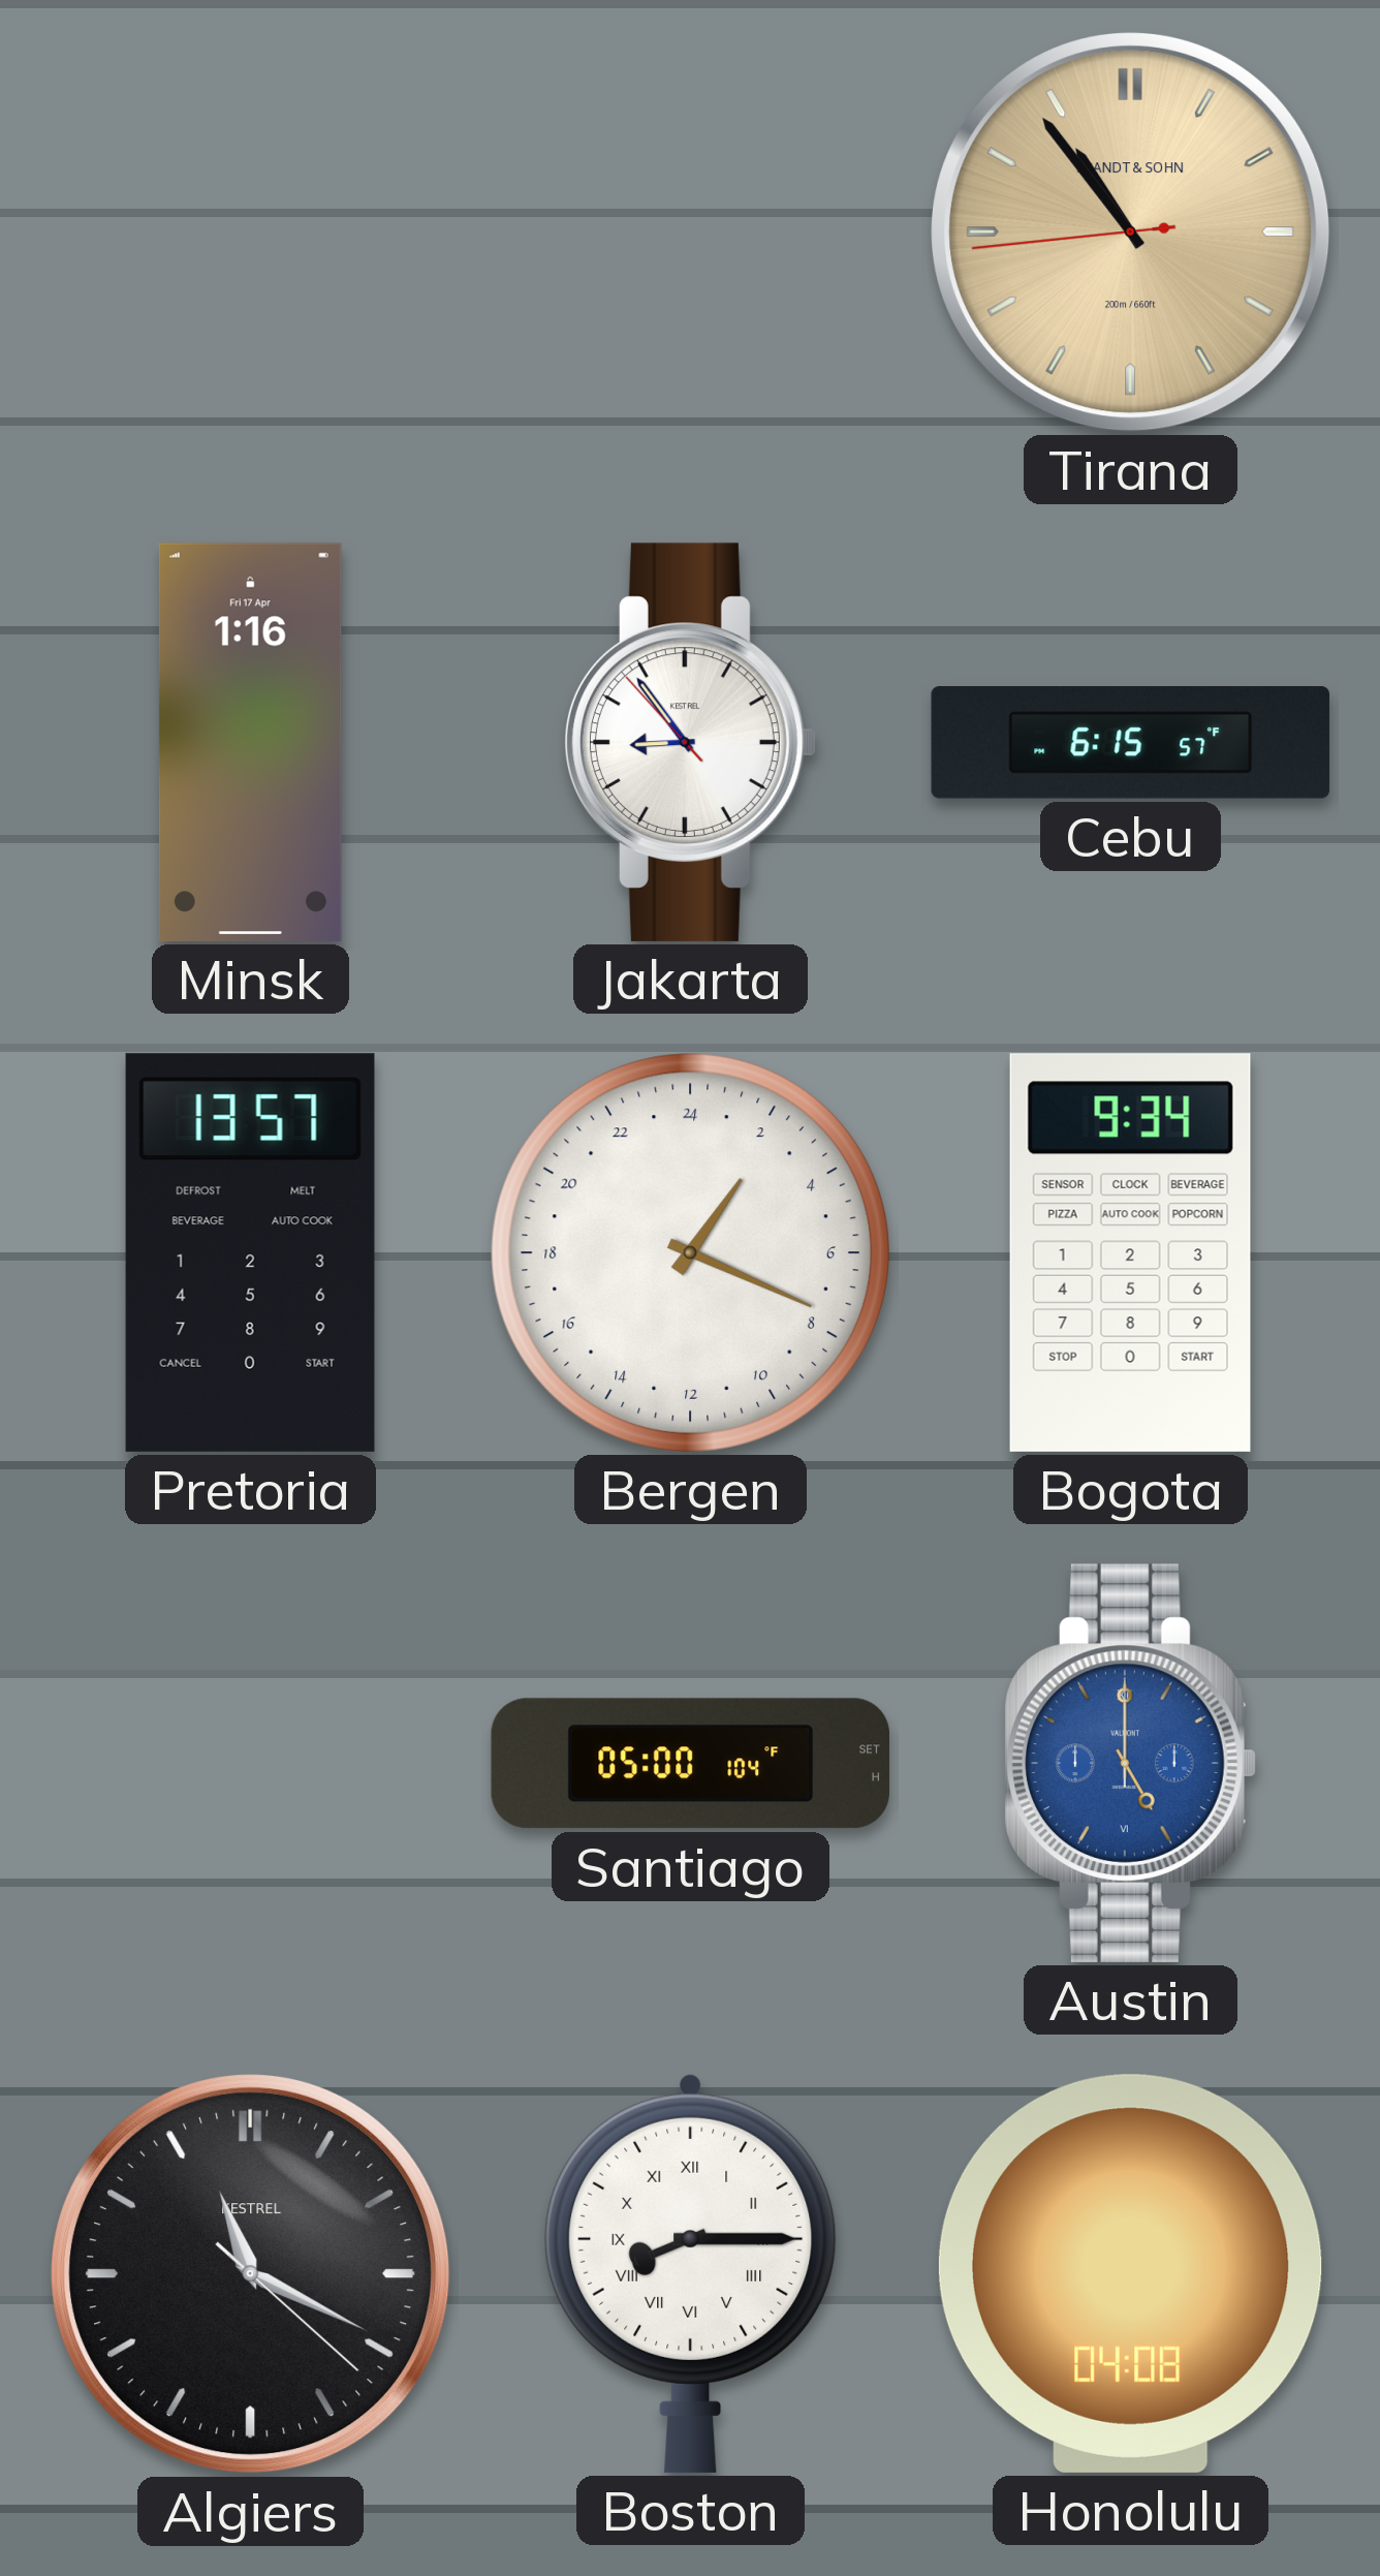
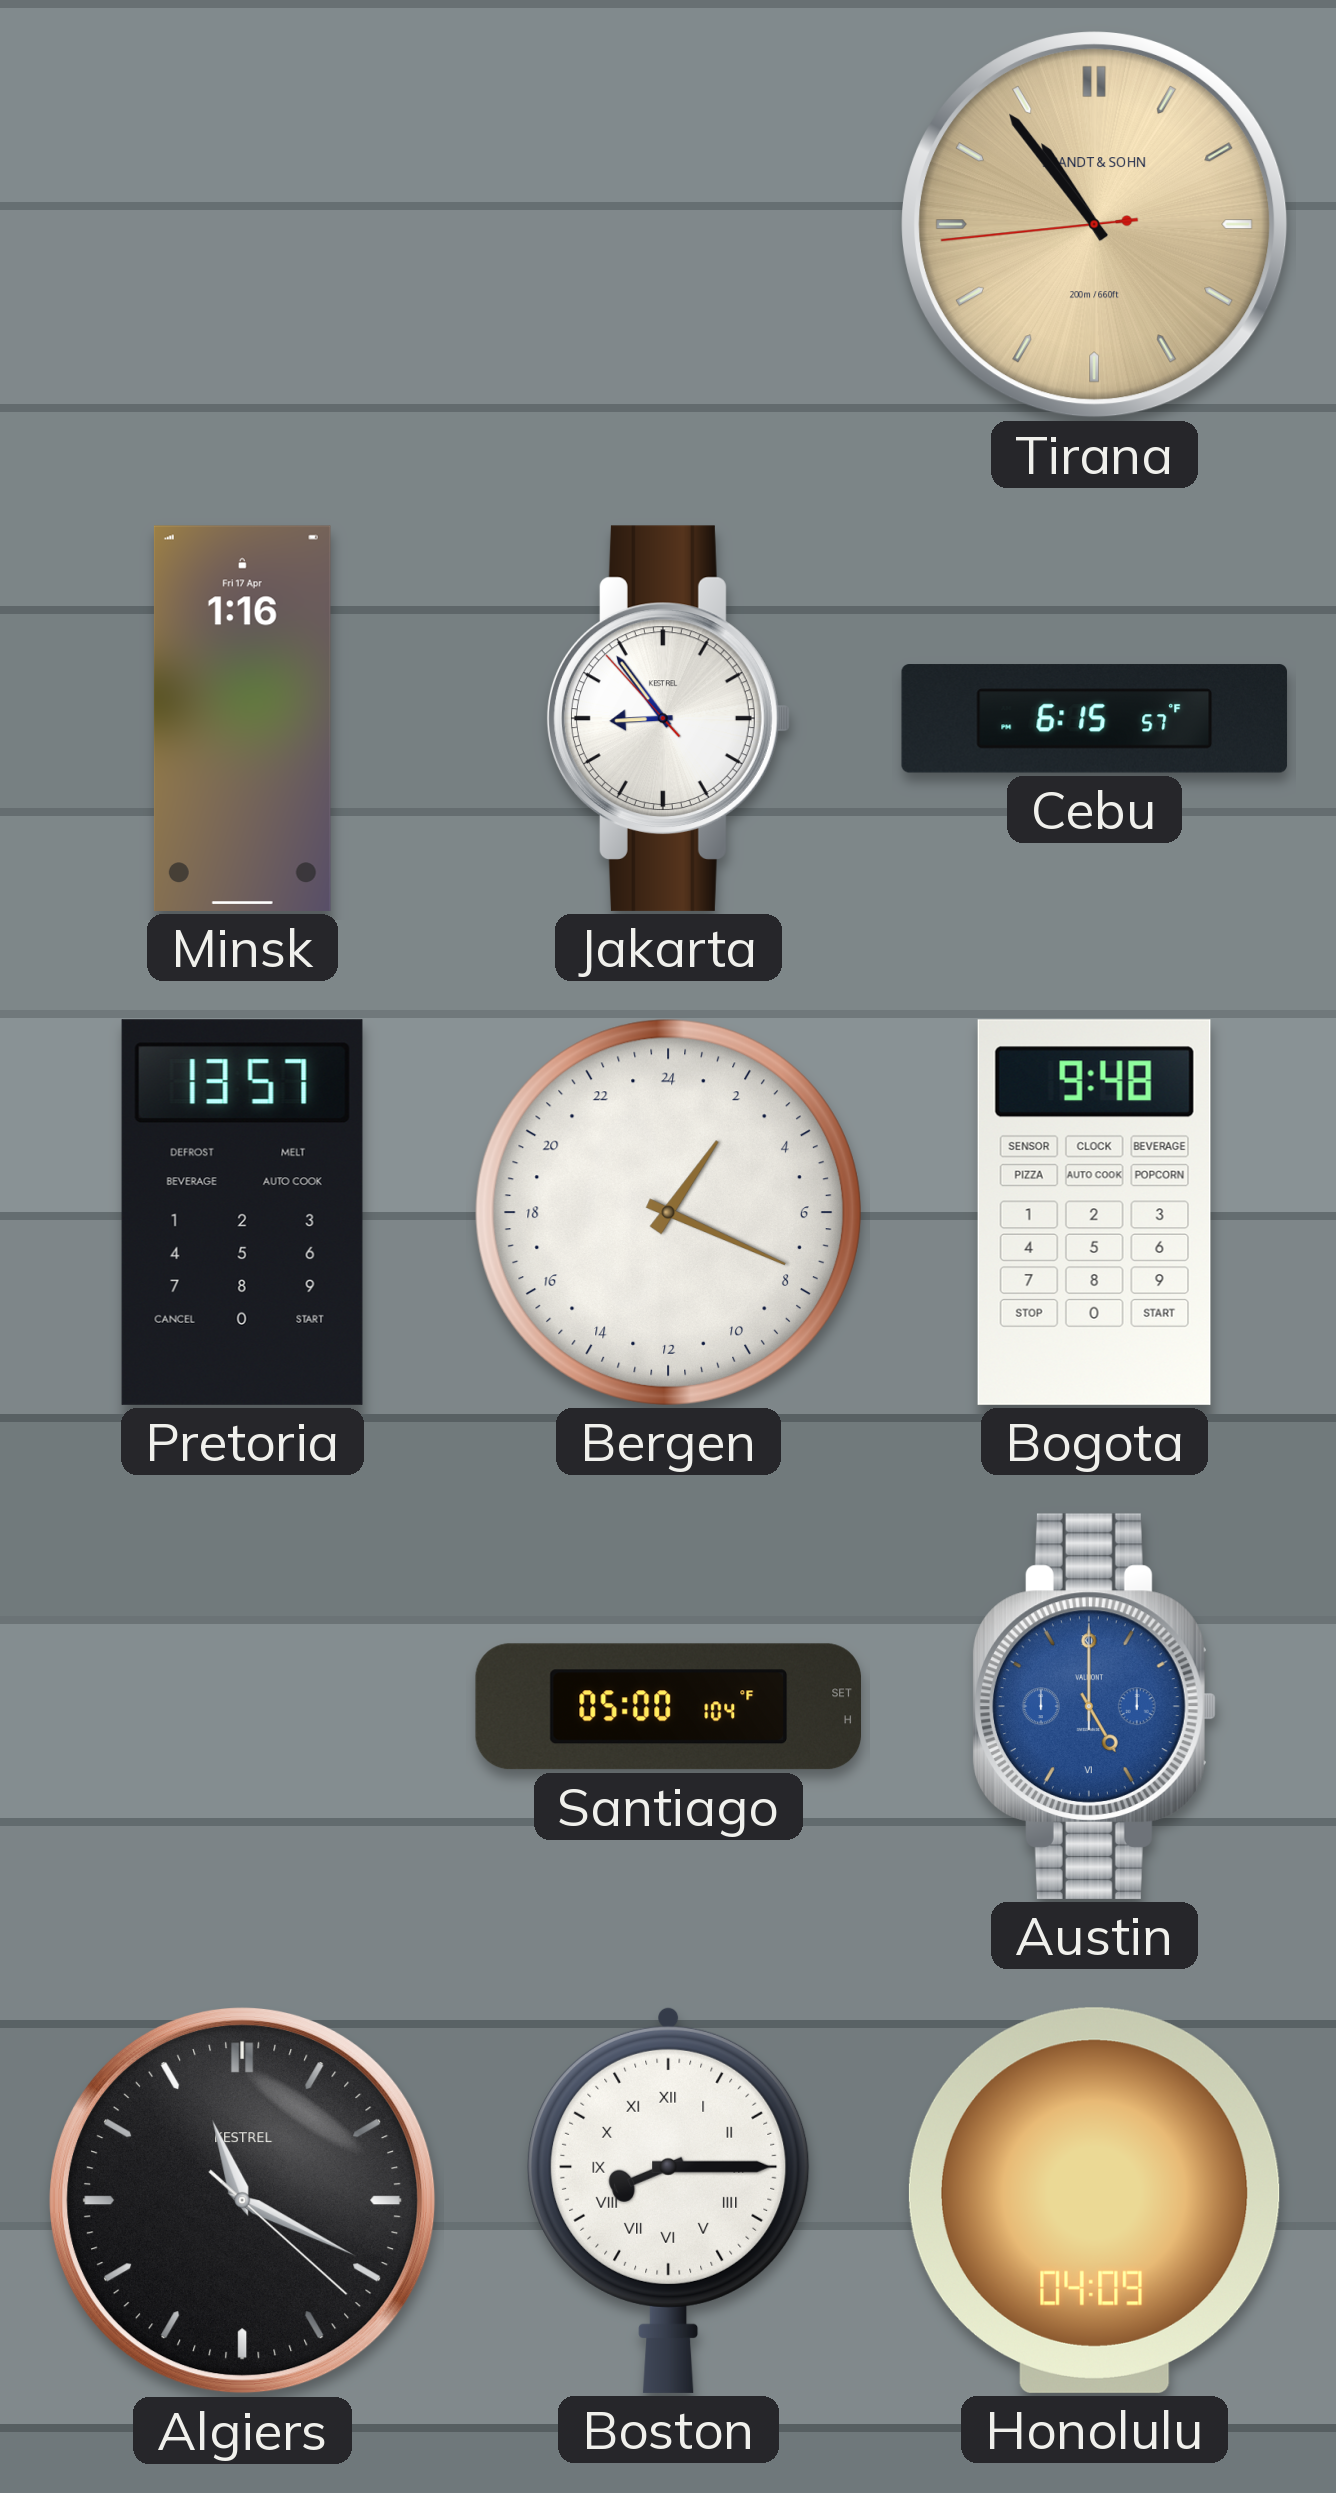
Bogota: 9:34 -> 9:48
Honolulu: 04:08 -> 04:09
